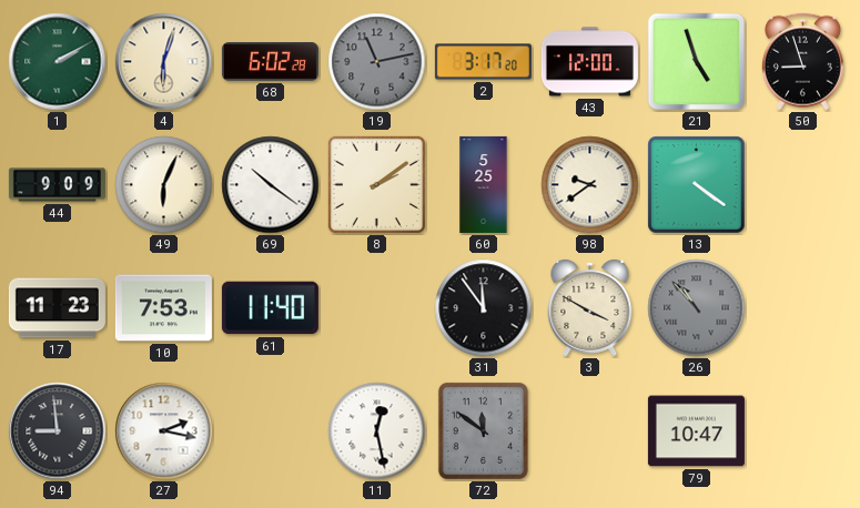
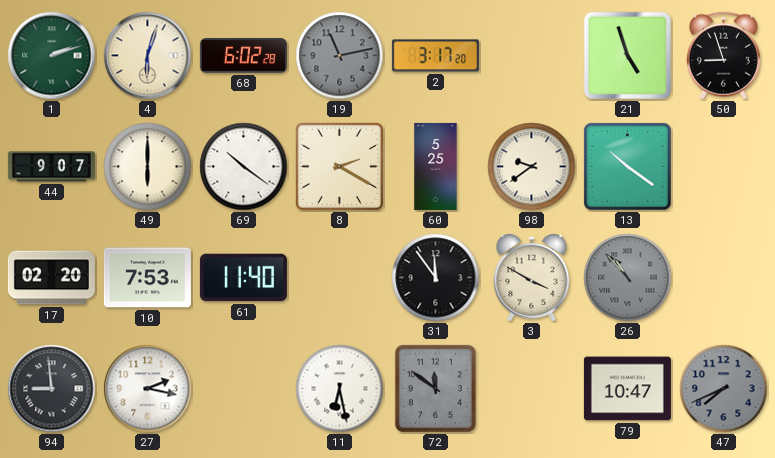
1: 2:10 -> 2:12
43: 12:00 -> none
44: 9:09 -> 9:07
49: 6:04 -> 6:00
8: 2:09 -> 2:20
13: 4:21 -> 10:21
17: 11:23 -> 02:20
11: 12:28 -> 6:28
47: none -> 7:41
